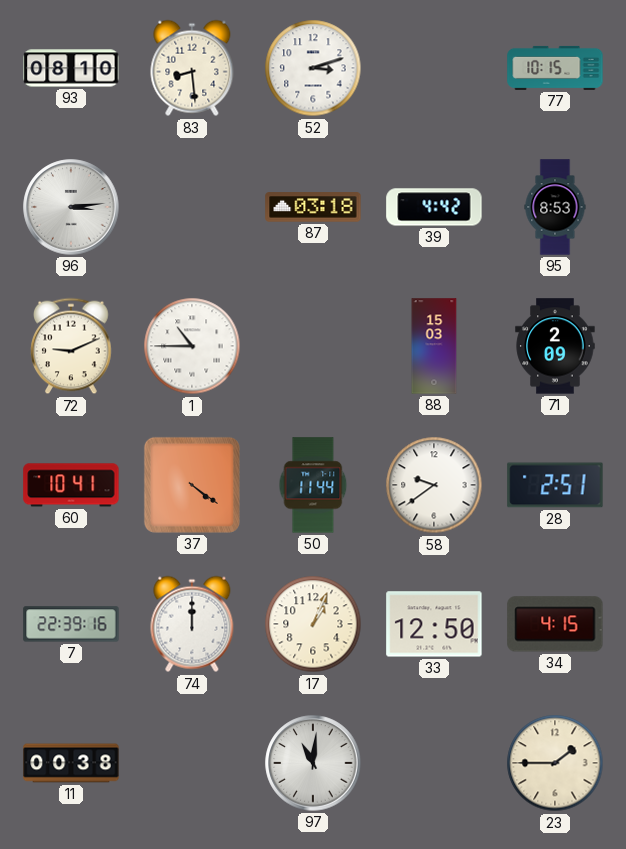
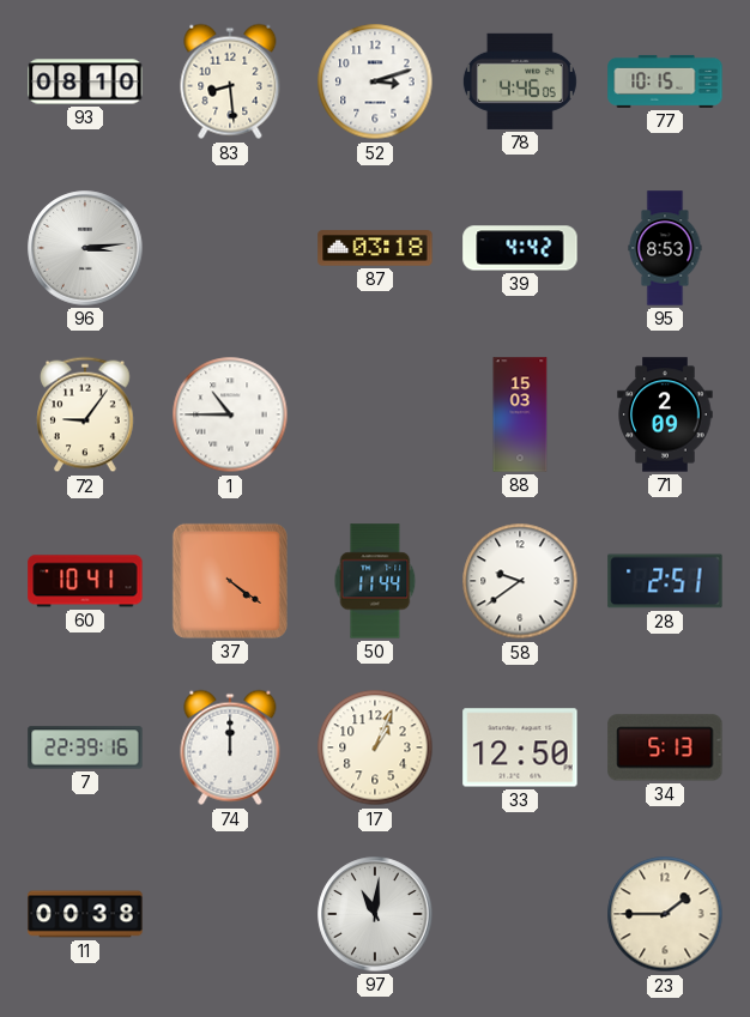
78: none -> 4:46
72: 9:11 -> 9:06
34: 4:15 -> 5:13
